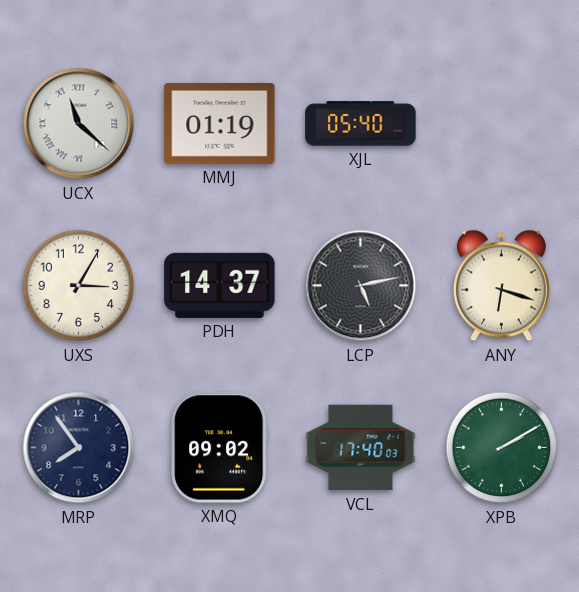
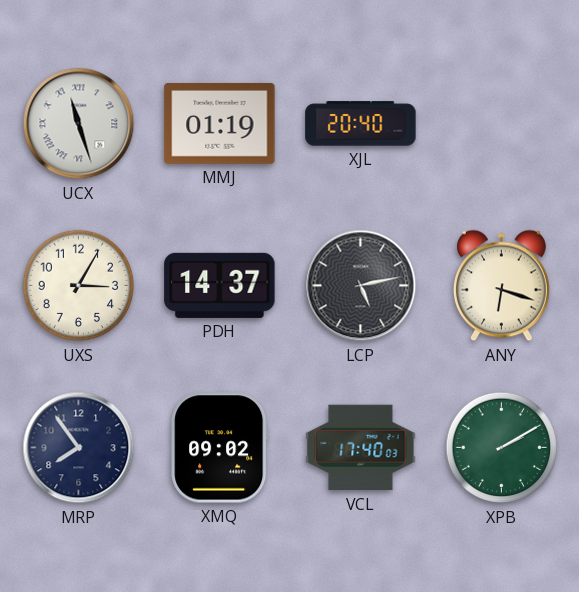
UCX: 11:22 -> 11:27
XJL: 05:40 -> 20:40
